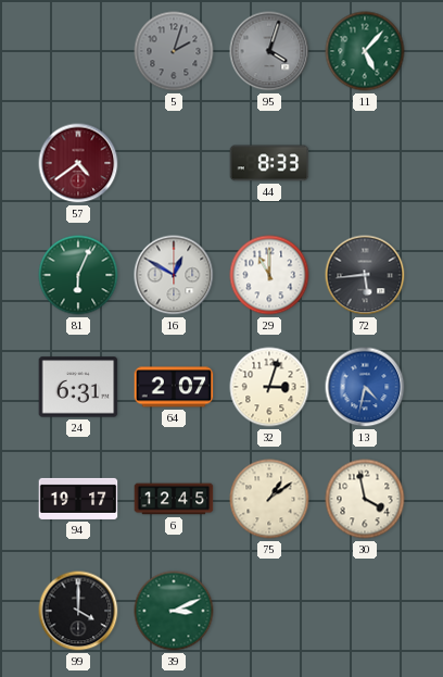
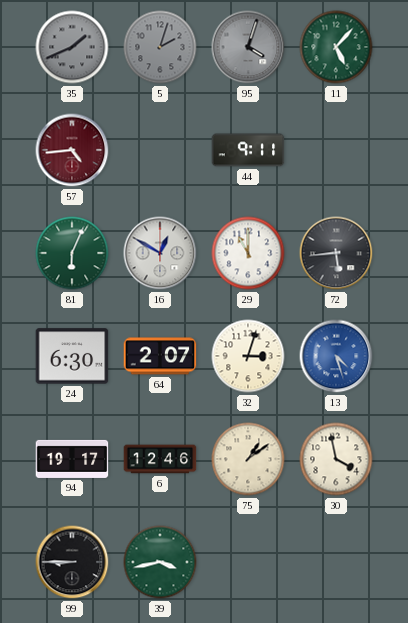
35: none -> 1:41
57: 4:39 -> 4:44
44: 8:33 -> 9:11
24: 6:31 -> 6:30
13: 4:32 -> 4:27
6: 12:45 -> 12:46
99: 4:00 -> 8:45
39: 3:11 -> 3:43
